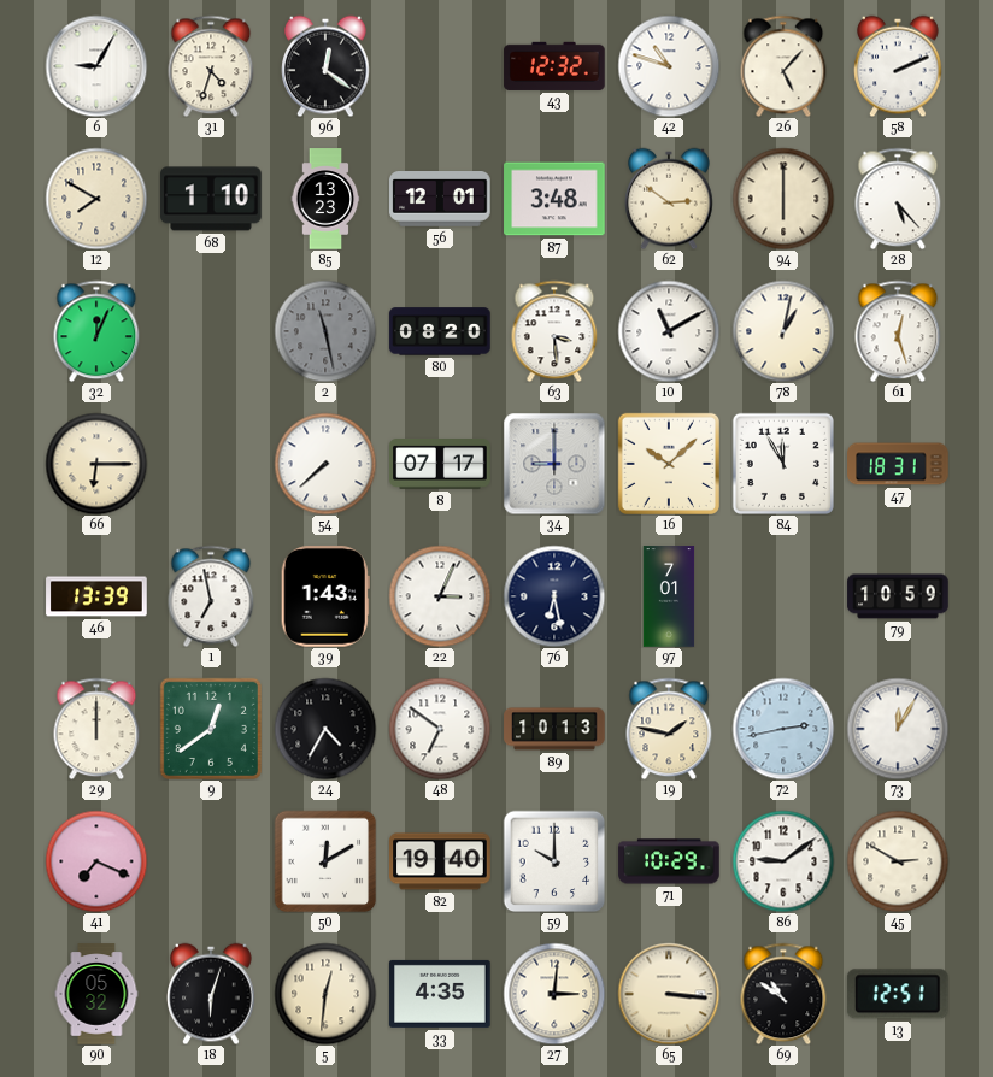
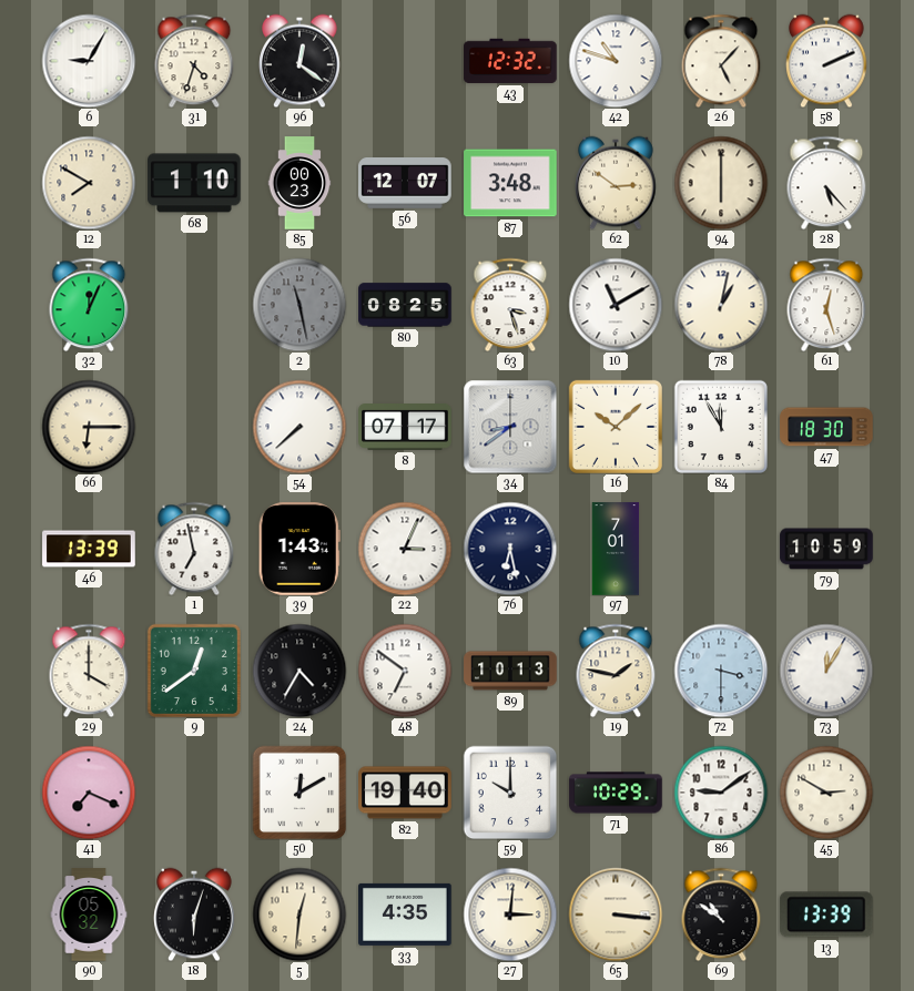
85: 13:23 -> 00:23
56: 12:01 -> 12:07
80: 08:20 -> 08:25
63: 3:29 -> 3:27
34: 9:00 -> 8:39
47: 18:31 -> 18:30
29: 12:00 -> 4:00
72: 2:43 -> 3:30
13: 12:51 -> 13:39
